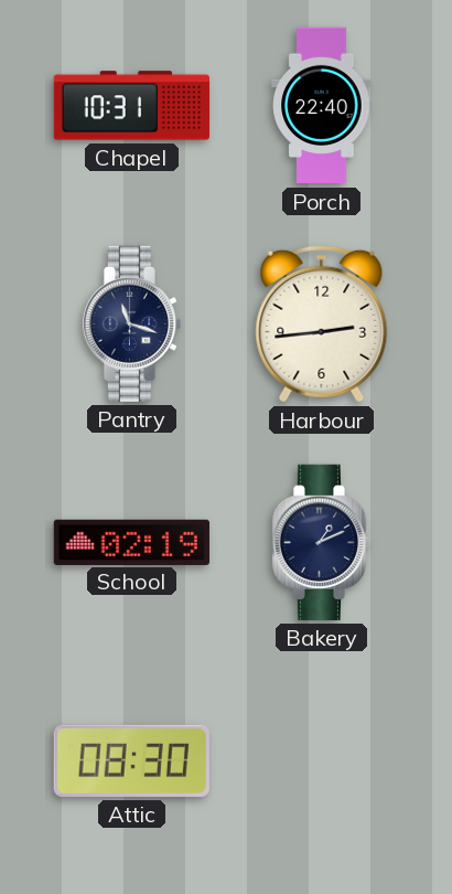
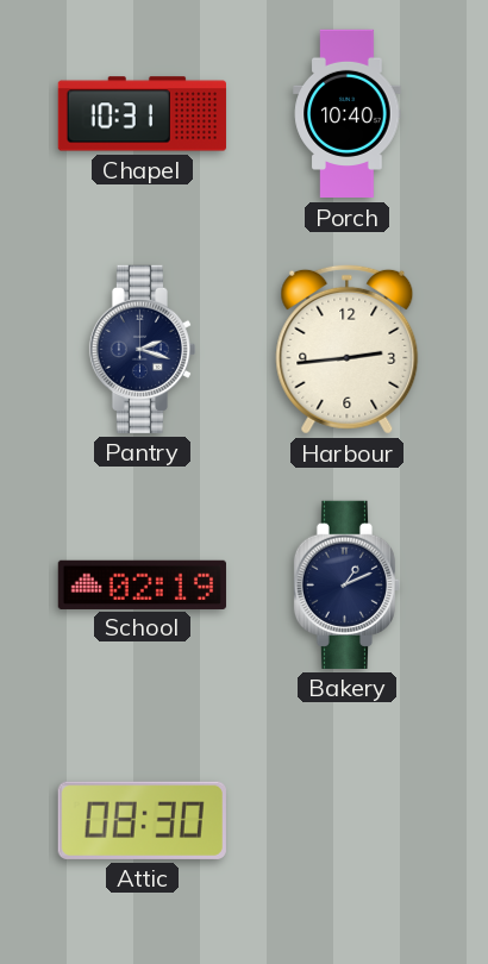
Porch: 22:40 -> 10:40
Pantry: 11:18 -> 2:18
